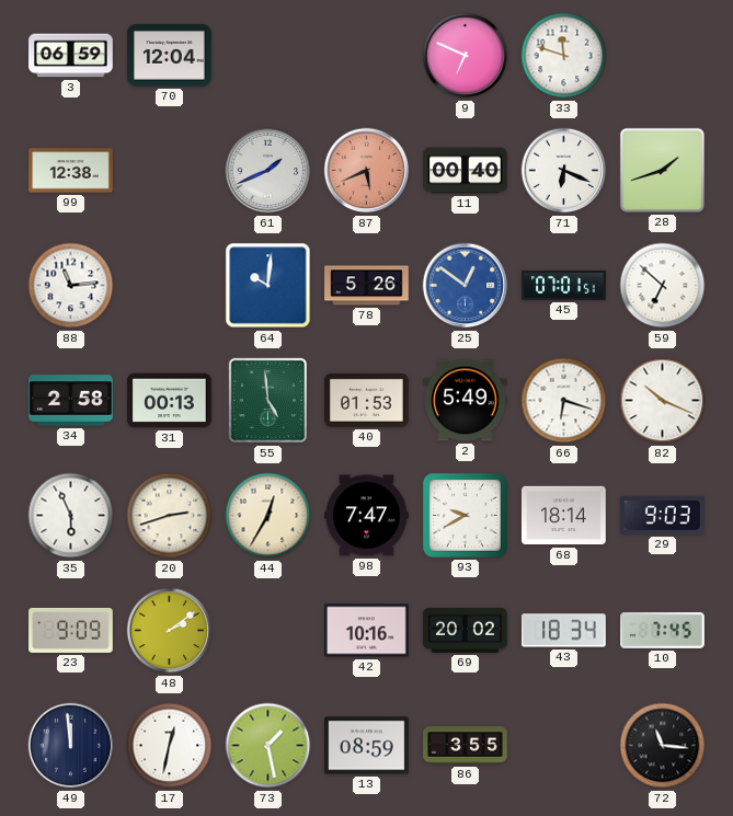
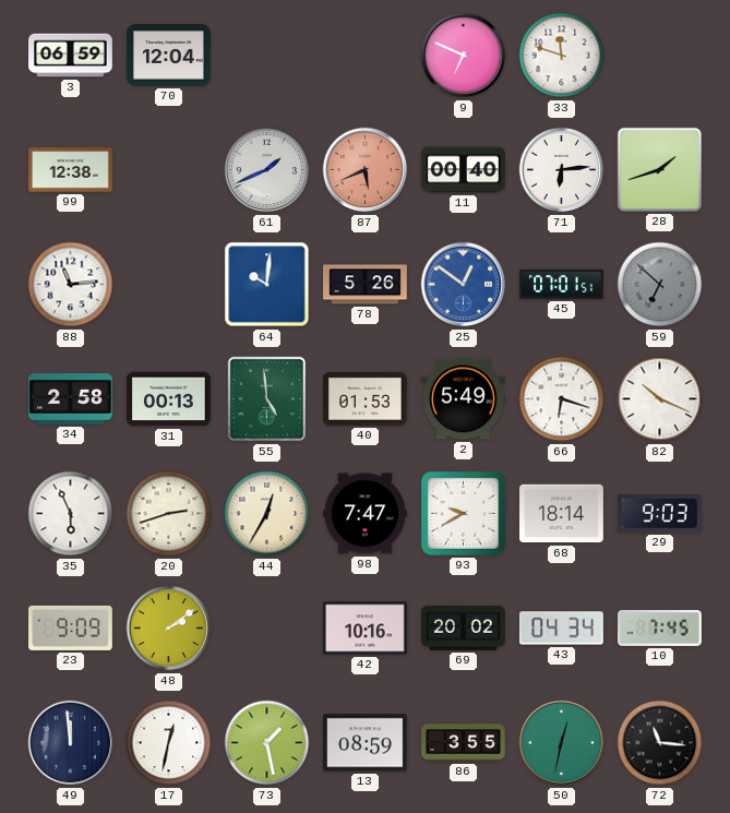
71: 6:19 -> 6:14
59 dial: white -> grey
43: 18:34 -> 04:34
50: none -> 12:32
